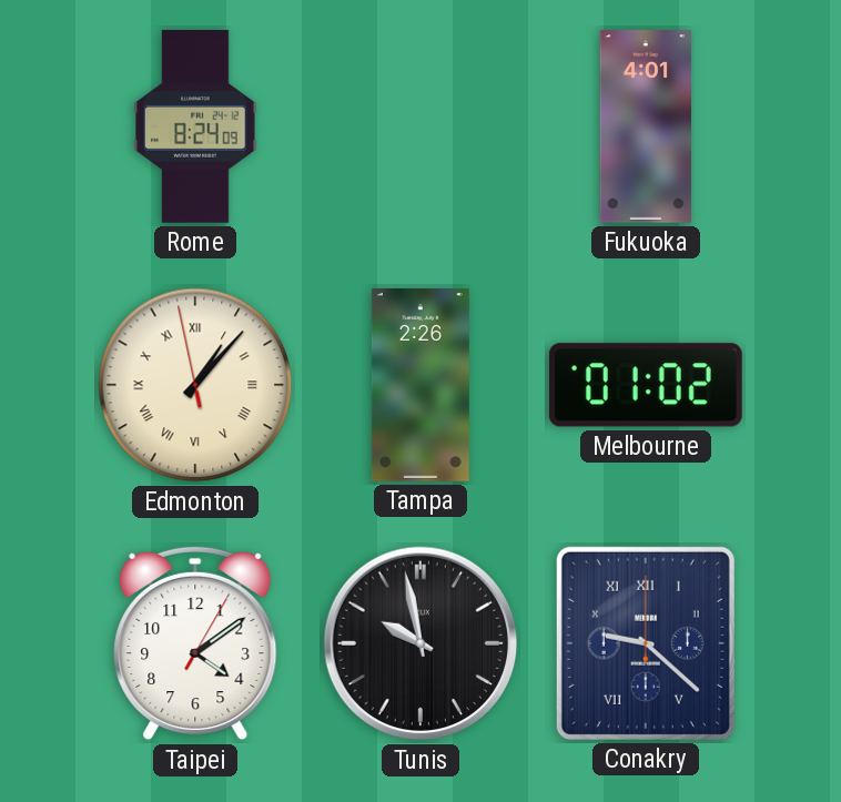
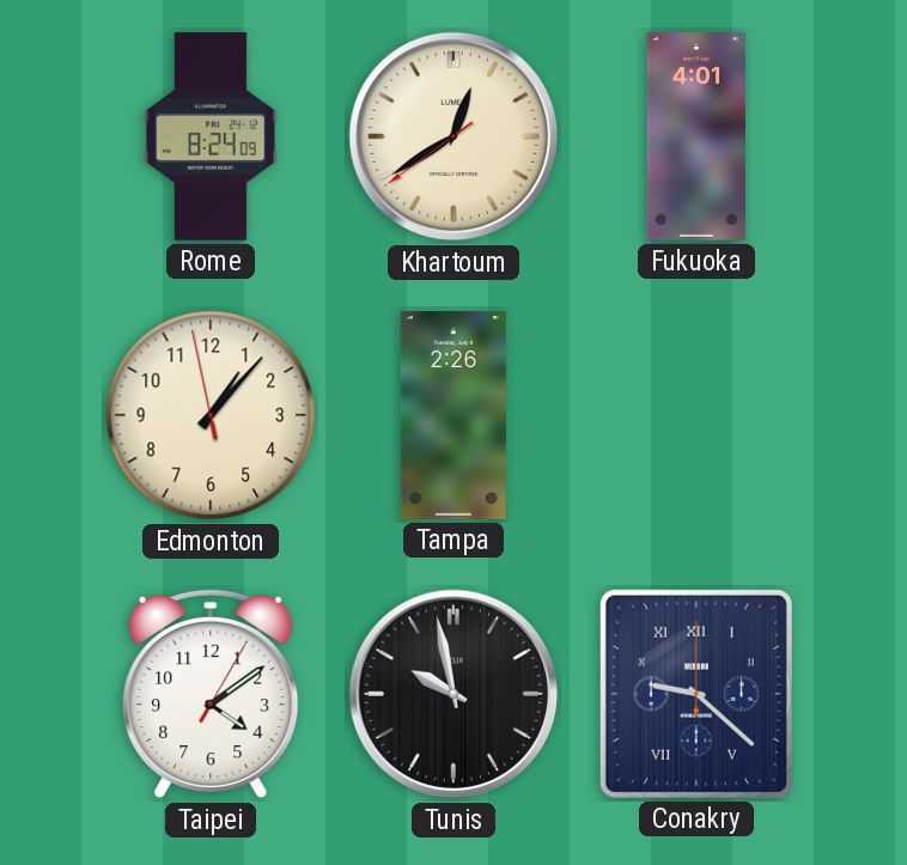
Khartoum: none -> 12:39
Edmonton numerals: Roman -> Arabic
Melbourne: 01:02 -> none
